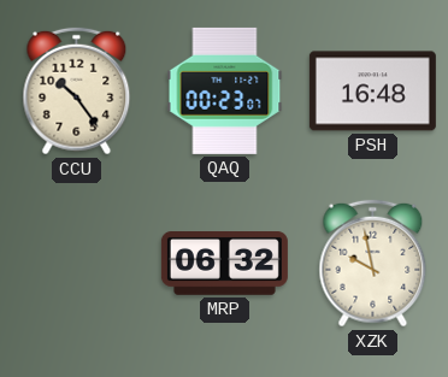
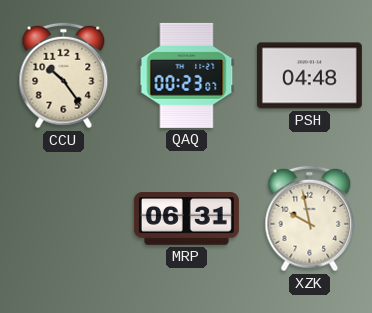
PSH: 16:48 -> 04:48
MRP: 06:32 -> 06:31
